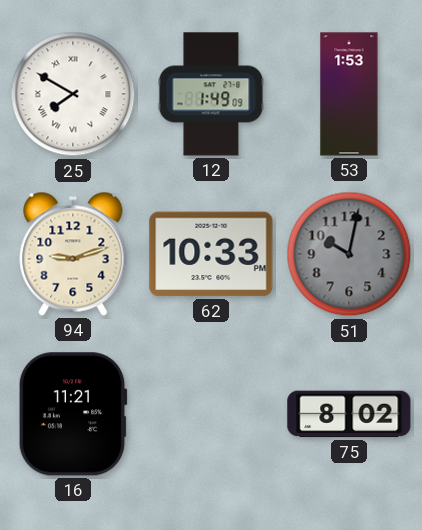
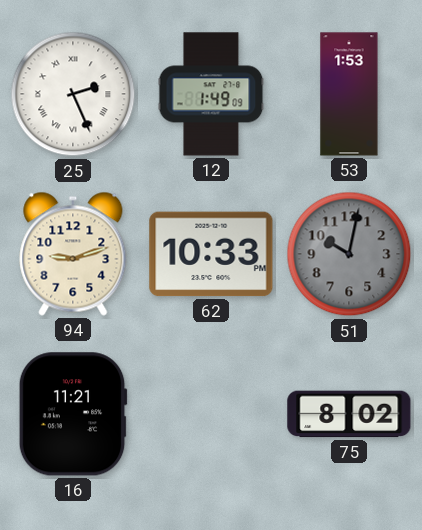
25: 7:50 -> 2:26
